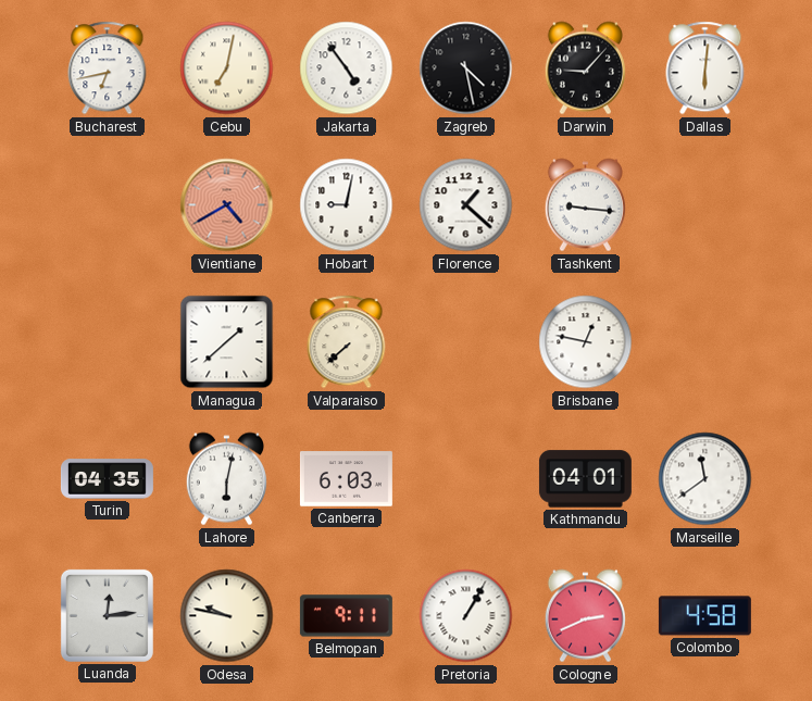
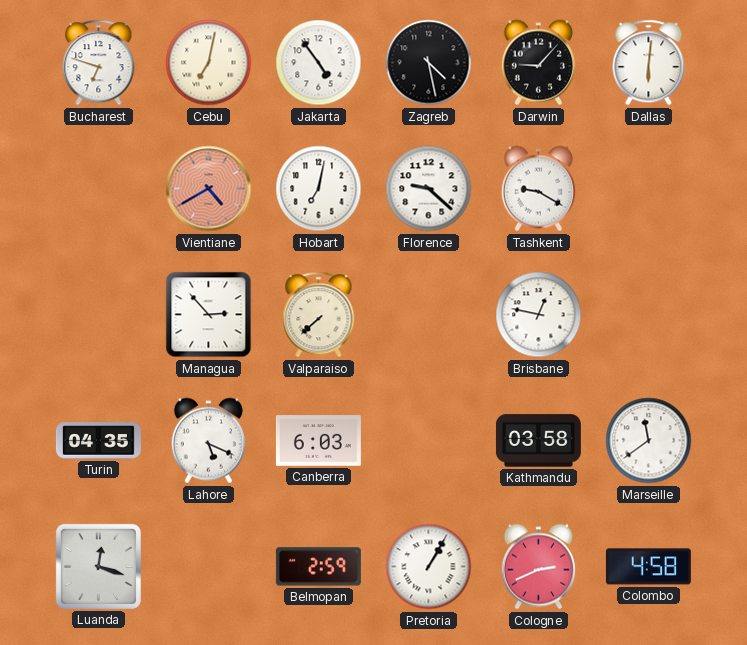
Bucharest: 6:43 -> 6:48
Hobart: 9:02 -> 7:02
Florence: 1:22 -> 9:22
Tashkent: 9:16 -> 9:20
Managua: 1:38 -> 2:53
Lahore: 6:02 -> 5:19
Kathmandu: 04:01 -> 03:58
Luanda: 12:14 -> 12:18
Odesa: 9:47 -> none
Belmopan: 9:11 -> 2:59
